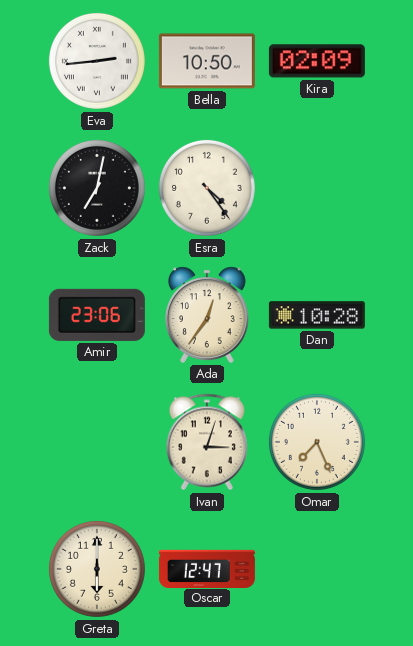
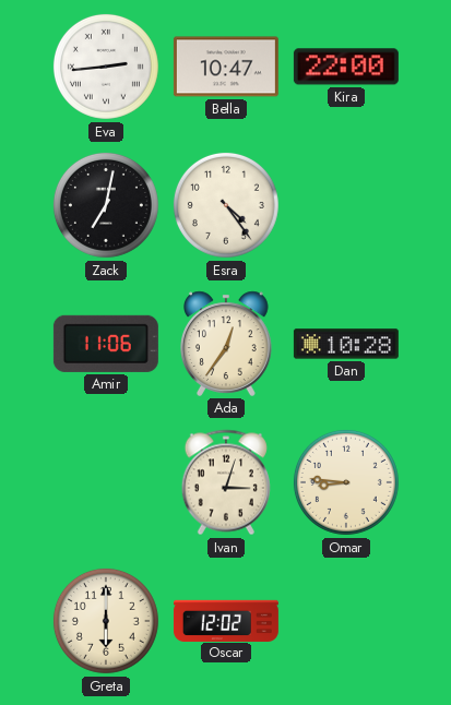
Bella: 10:50 -> 10:47
Kira: 02:09 -> 22:00
Amir: 23:06 -> 11:06
Omar: 7:26 -> 8:46
Oscar: 12:47 -> 12:02
